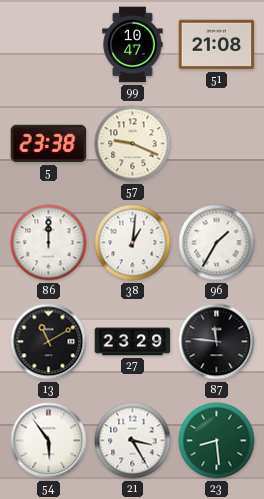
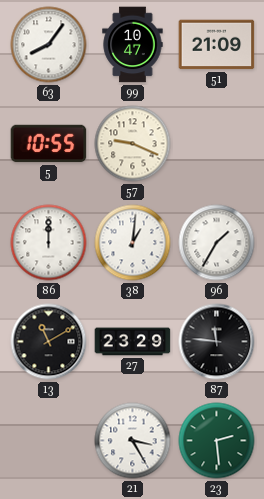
63: none -> 8:06
51: 21:08 -> 21:09
5: 23:38 -> 10:55
54: 5:54 -> none
23: 8:29 -> 2:29
